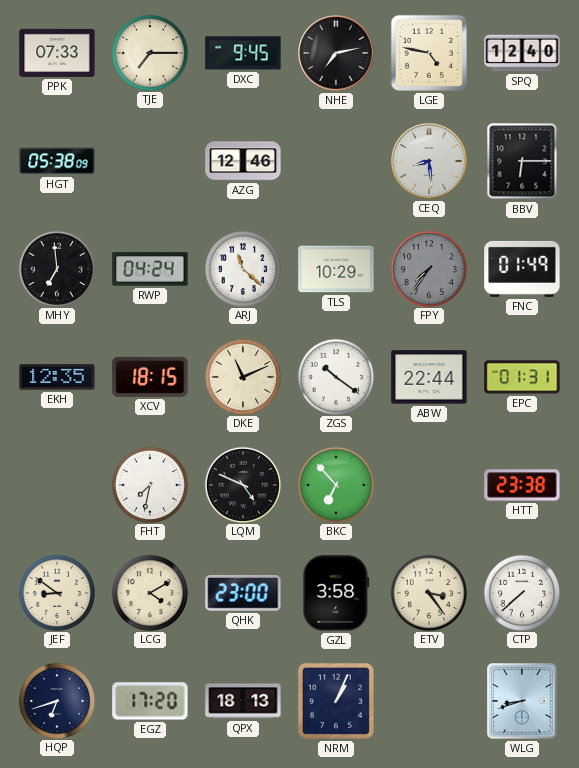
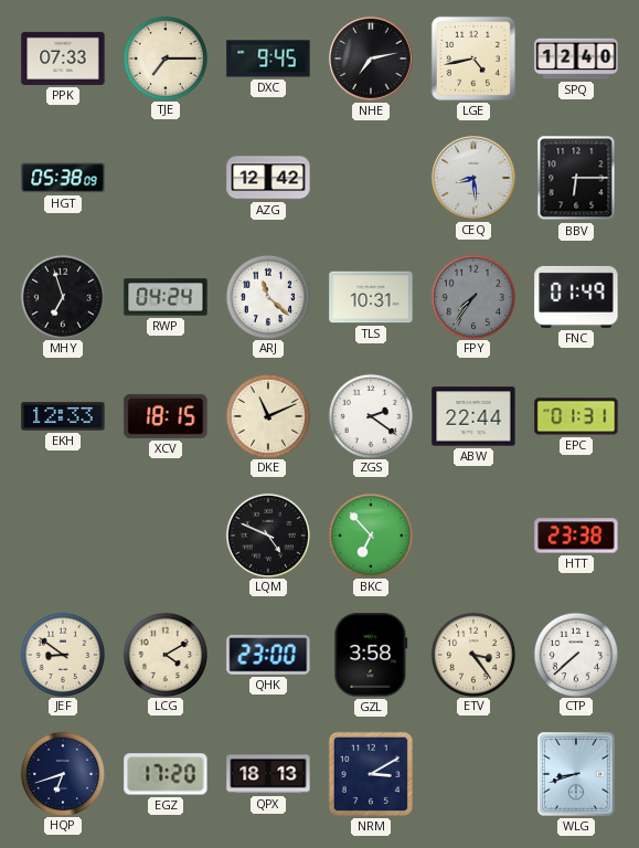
LGE: 4:47 -> 4:43
AZG: 12:46 -> 12:42
MHY: 6:59 -> 6:57
TLS: 10:29 -> 10:31
EKH: 12:35 -> 12:33
ZGS: 10:21 -> 2:21
FHT: 7:32 -> none
NRM: 1:04 -> 3:10
